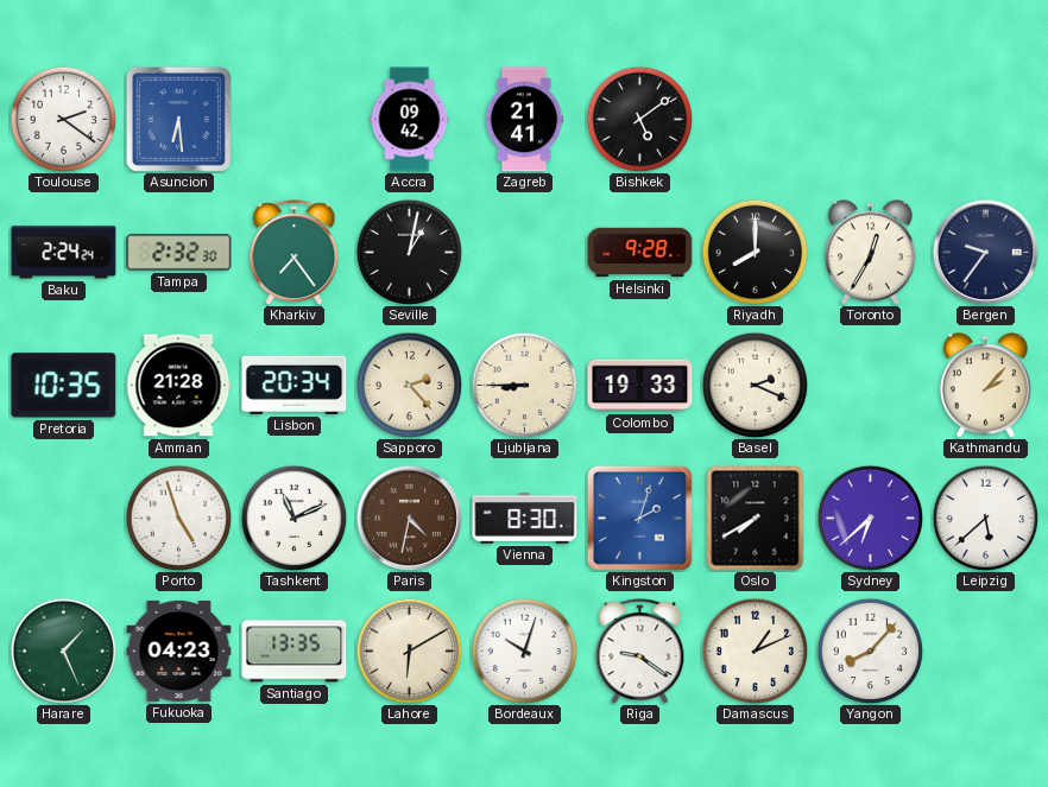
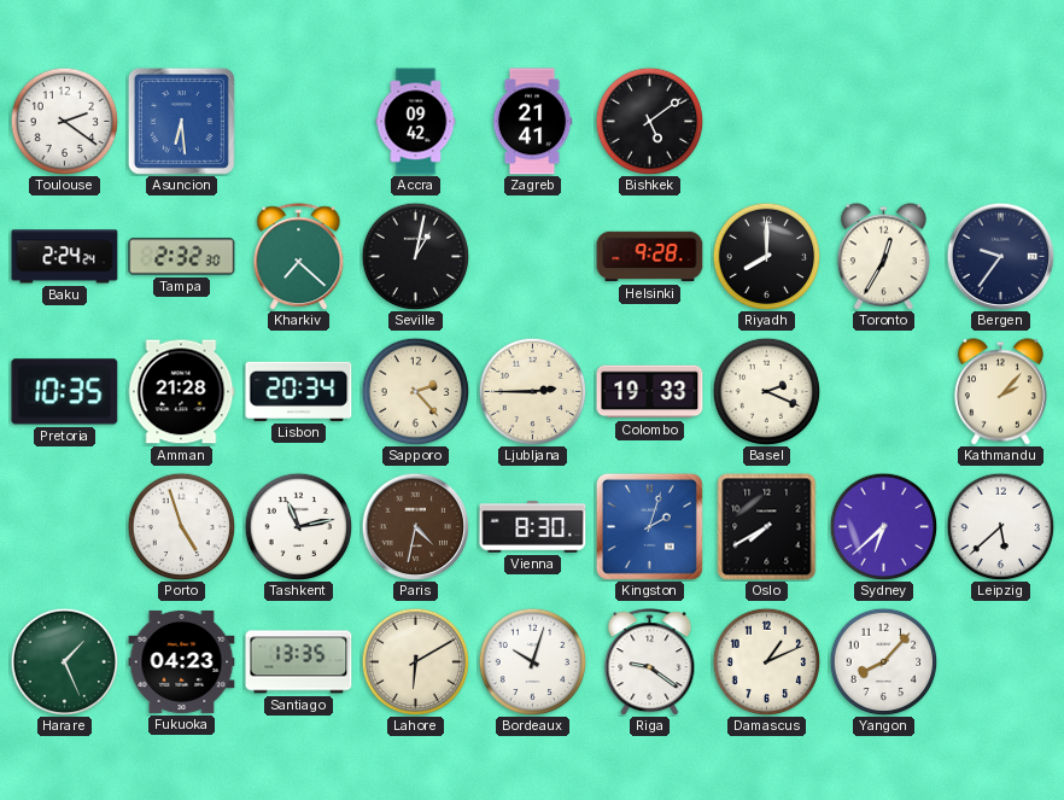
Kharkiv: 7:24 -> 7:22
Ljubljana: 8:45 -> 2:45
Tashkent: 11:11 -> 11:13
